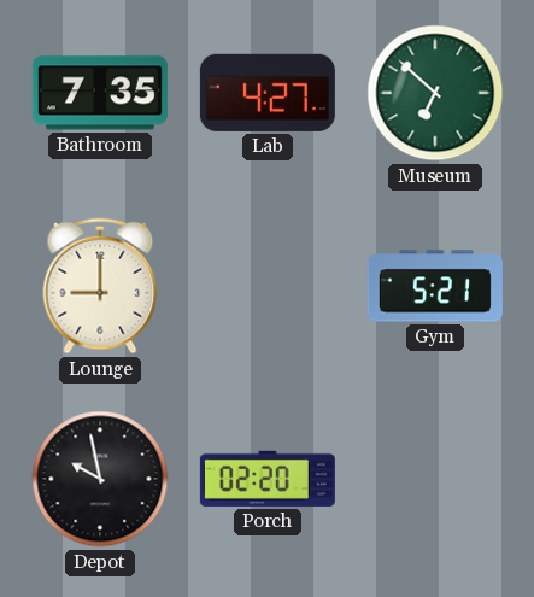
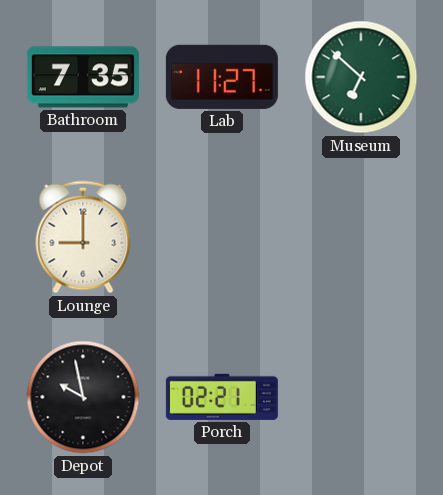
Lab: 4:27 -> 11:27
Gym: 5:21 -> none
Porch: 02:20 -> 02:21
